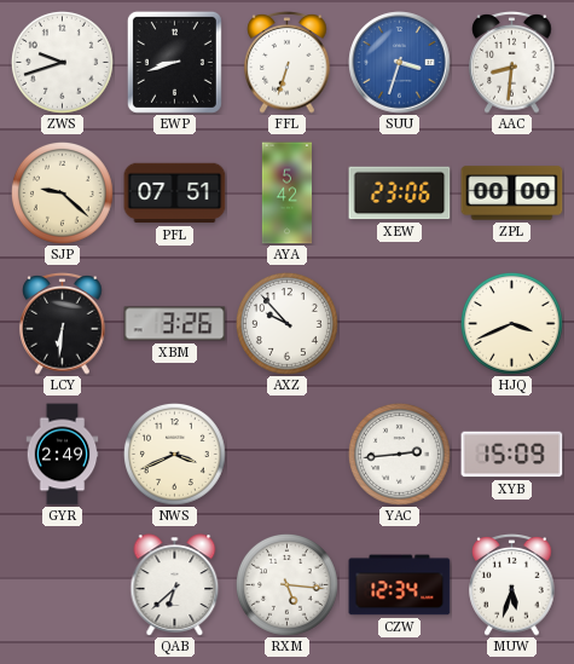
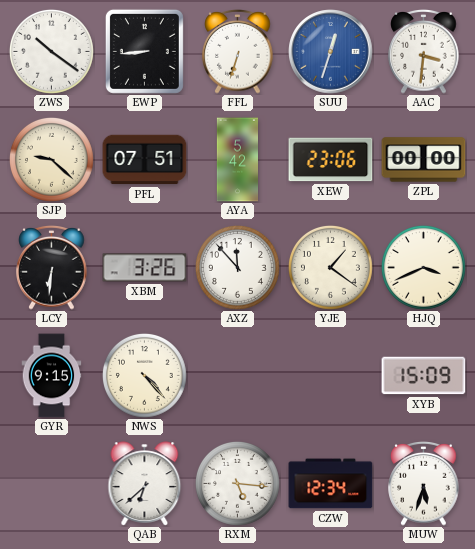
ZWS: 9:42 -> 10:21
EWP: 8:42 -> 8:44
SUU: 3:33 -> 12:33
AAC: 8:31 -> 3:31
AXZ: 9:53 -> 11:53
YJE: none -> 1:21
GYR: 2:49 -> 9:15
NWS: 3:41 -> 4:23
YAC: 2:44 -> none
